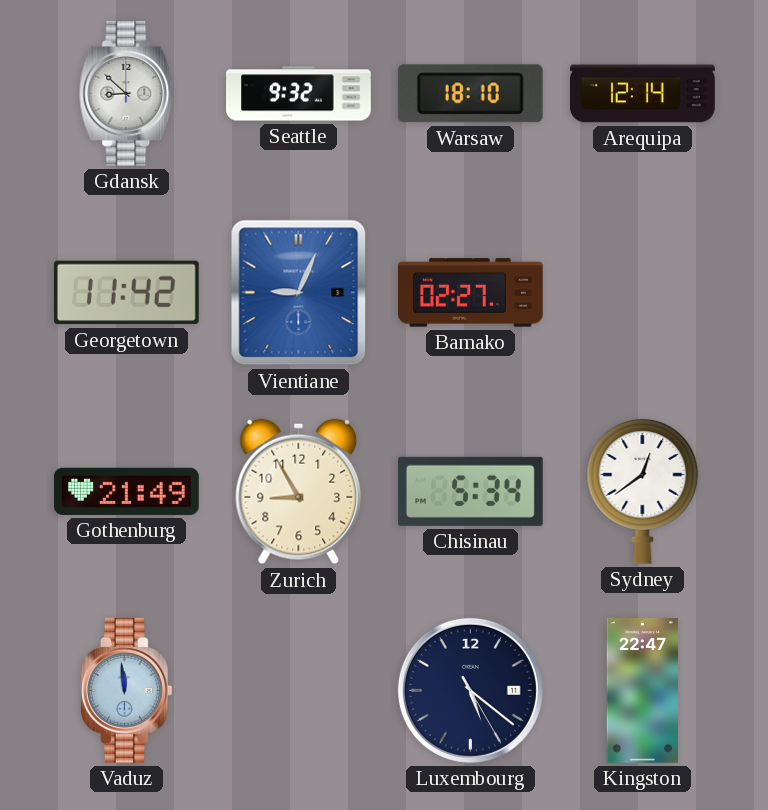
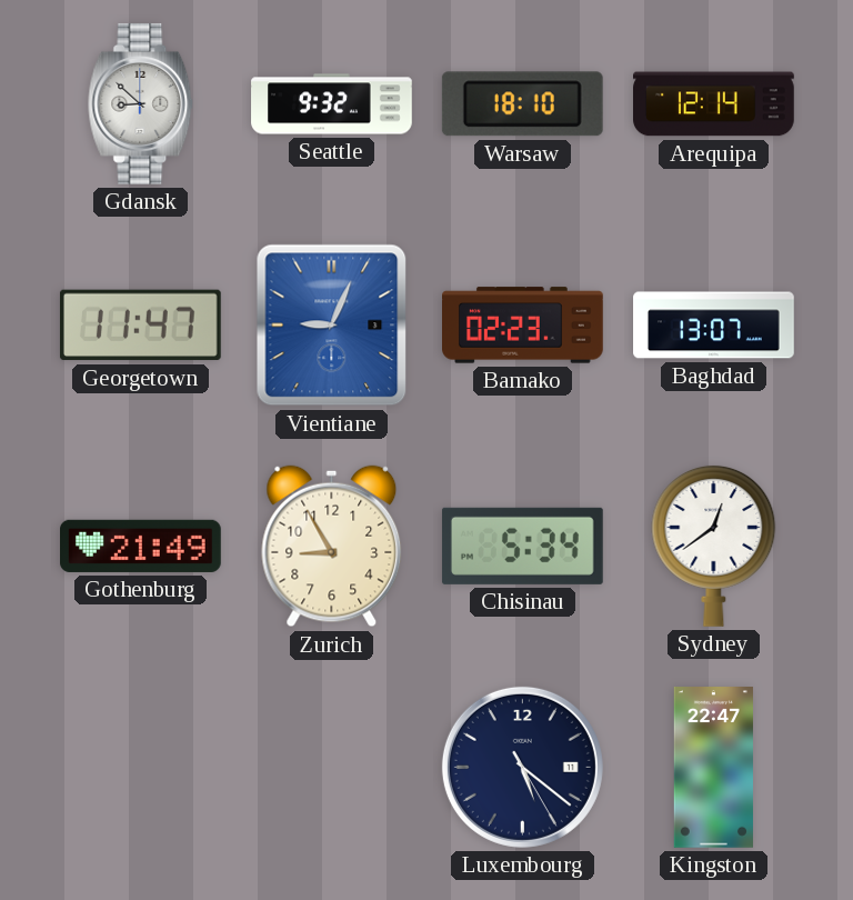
Georgetown: 11:42 -> 11:47
Bamako: 02:27 -> 02:23
Baghdad: none -> 13:07
Vaduz: 11:59 -> none
